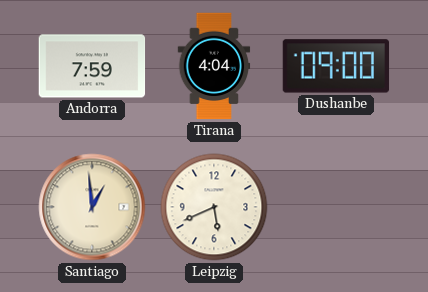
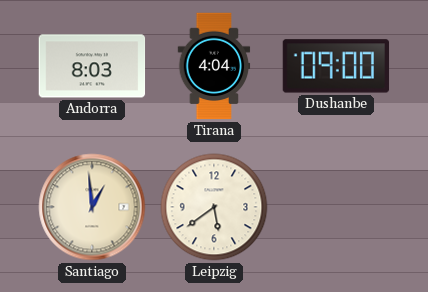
Andorra: 7:59 -> 8:03
Leipzig: 5:41 -> 5:39
